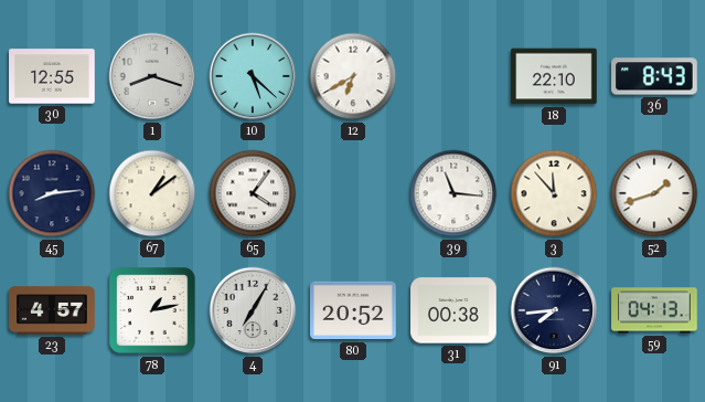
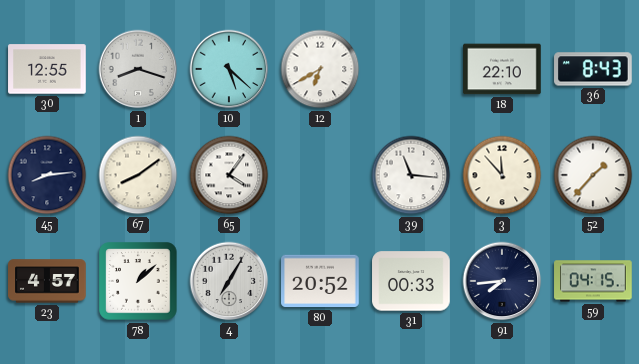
67: 1:09 -> 8:09
52: 1:42 -> 1:37
78: 1:13 -> 1:08
31: 00:38 -> 00:33
59: 04:13 -> 04:15
